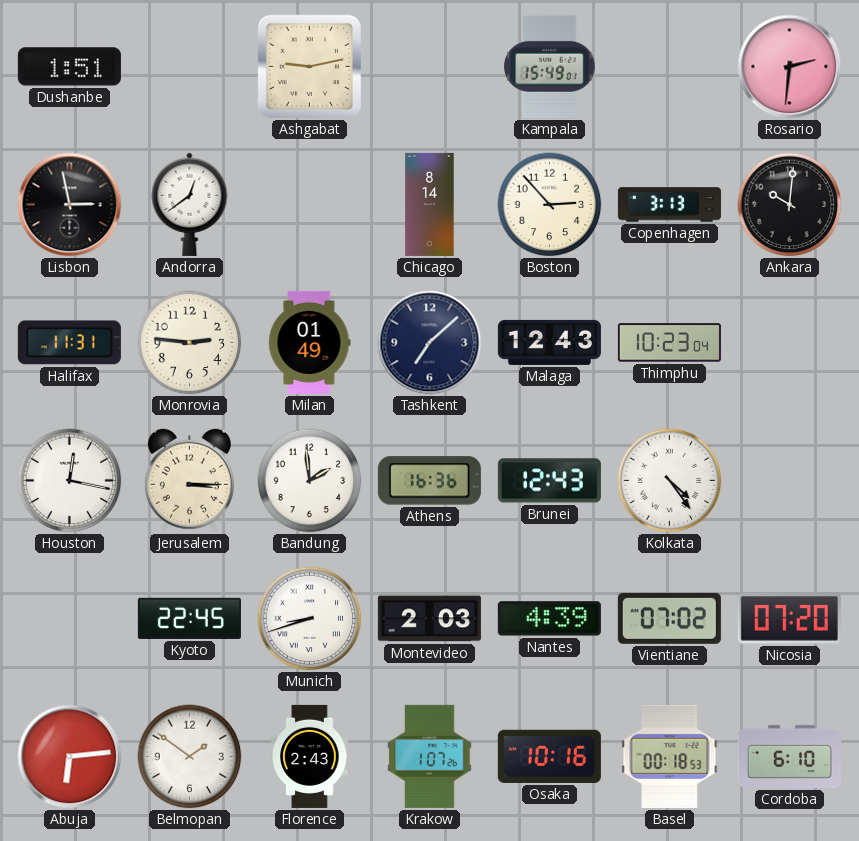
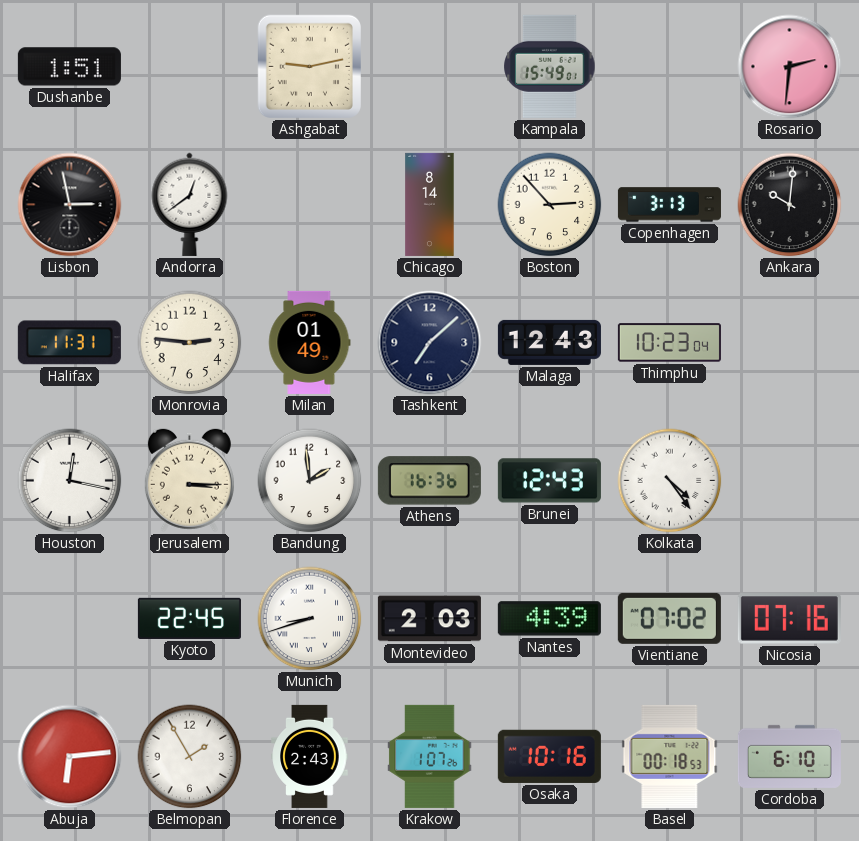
Nicosia: 07:20 -> 07:16
Belmopan: 1:51 -> 1:55
